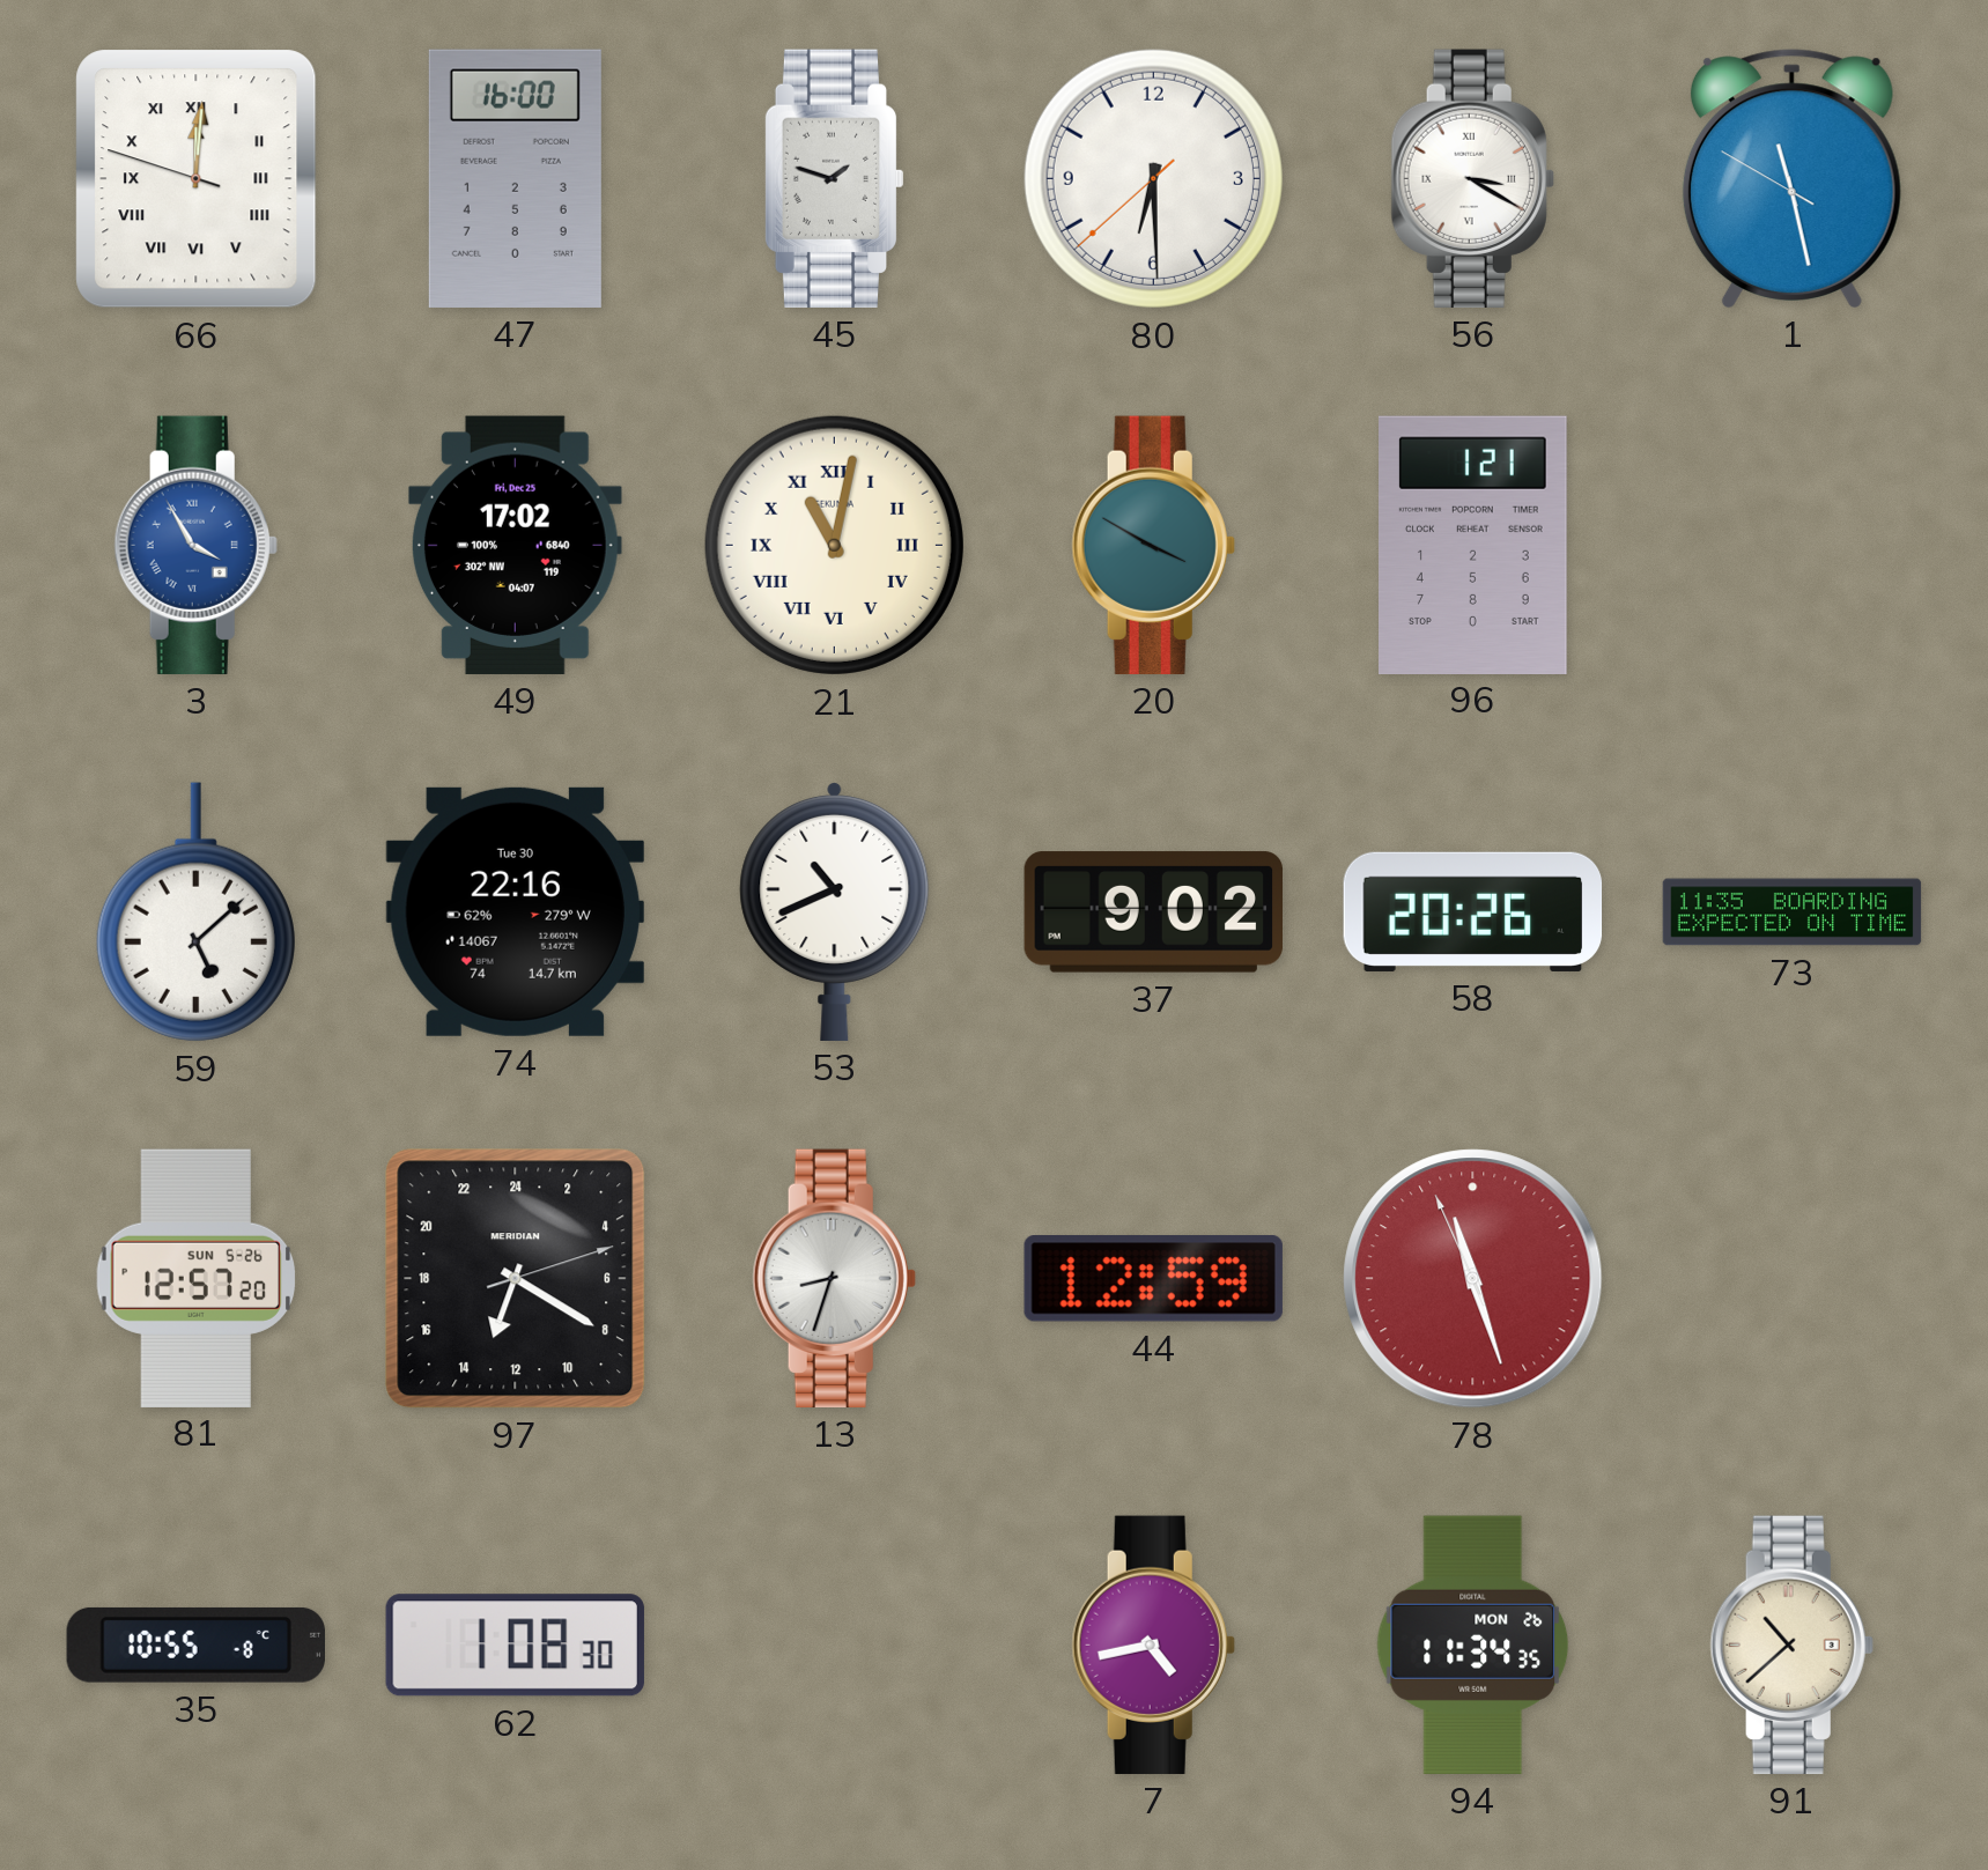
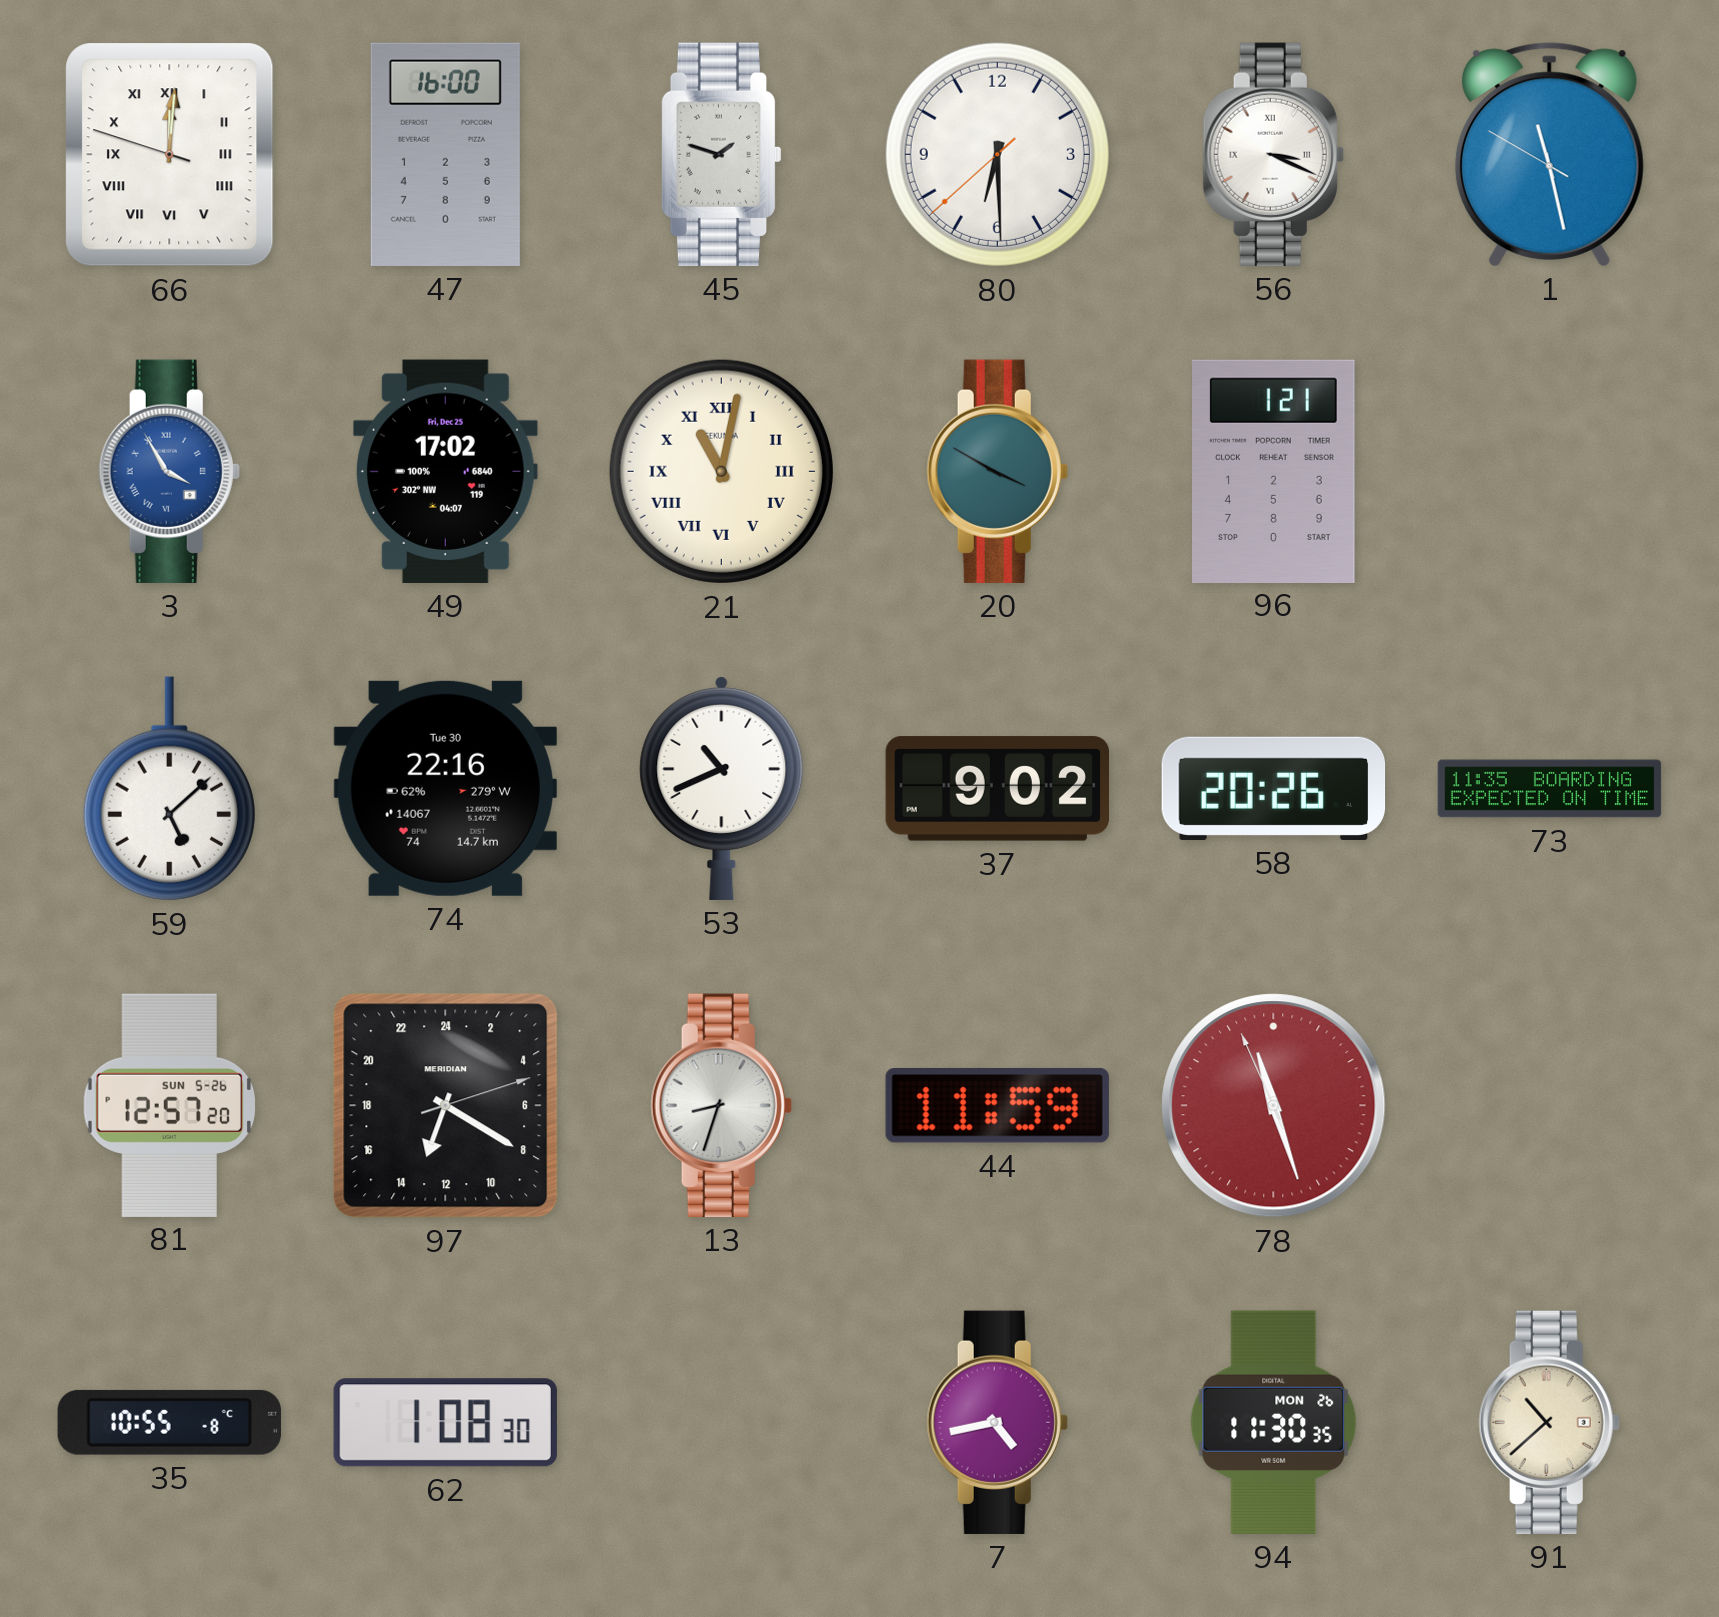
56: 3:20 -> 3:19
44: 12:59 -> 11:59
94: 11:34 -> 11:30
